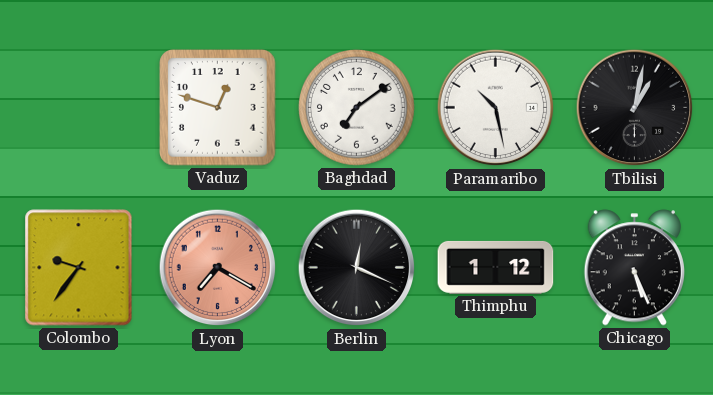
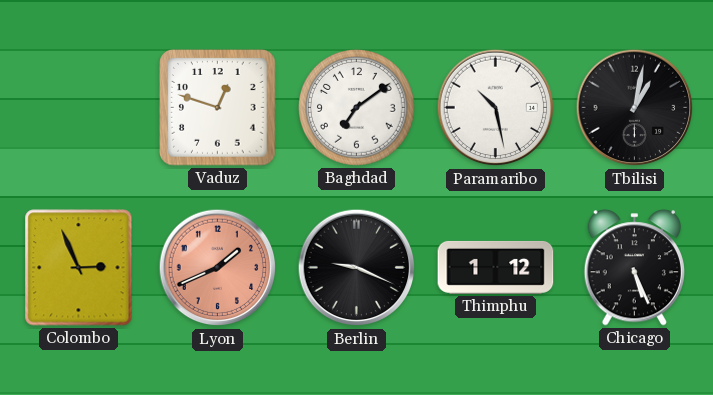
Colombo: 9:36 -> 2:56
Lyon: 7:20 -> 1:41
Berlin: 12:19 -> 9:19
